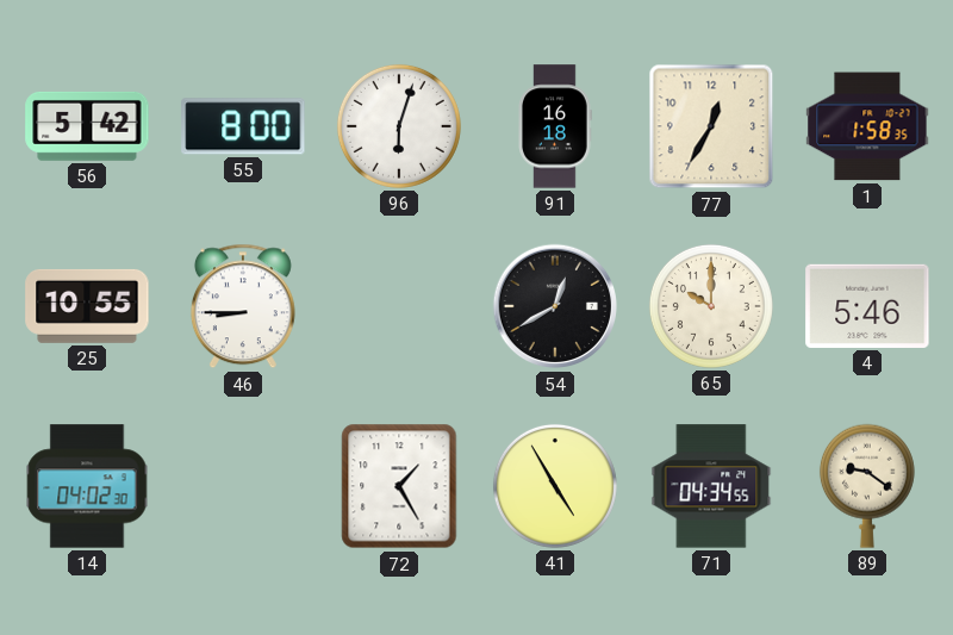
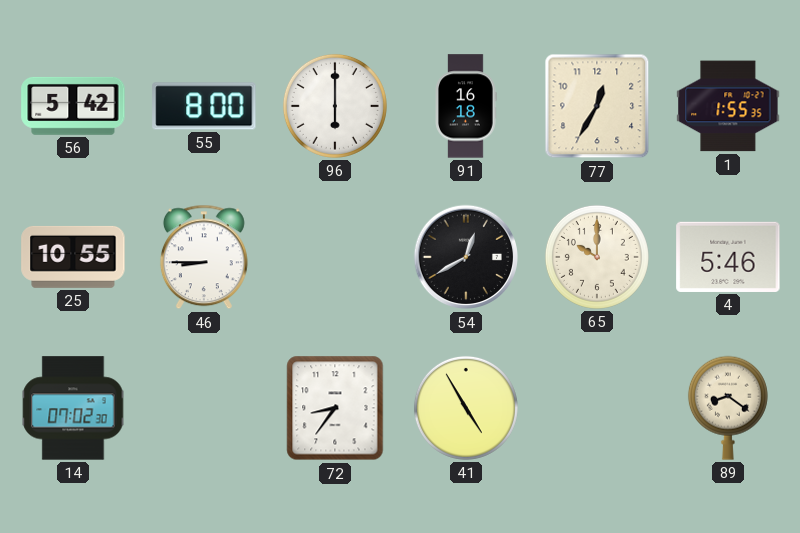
96: 6:03 -> 6:00
1: 1:58 -> 1:55
14: 04:02 -> 07:02
72: 1:25 -> 8:36
71: 04:34 -> none
89: 9:21 -> 8:21
